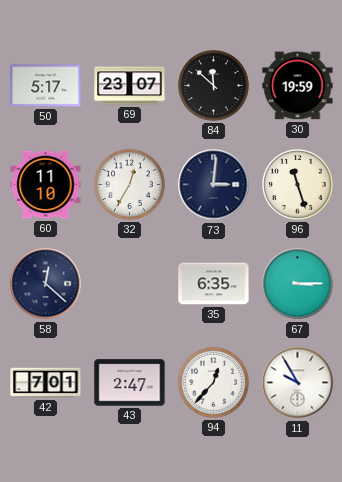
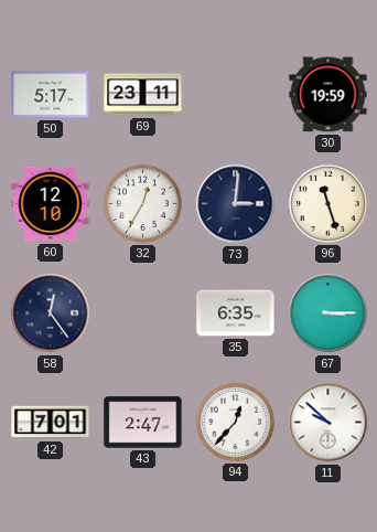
69: 23:07 -> 23:11
84: 11:52 -> none
60: 11:10 -> 12:10
58: 12:22 -> 12:24
11: 9:55 -> 9:52
